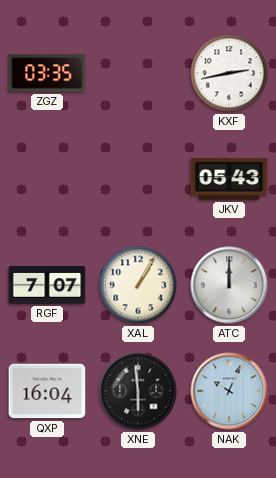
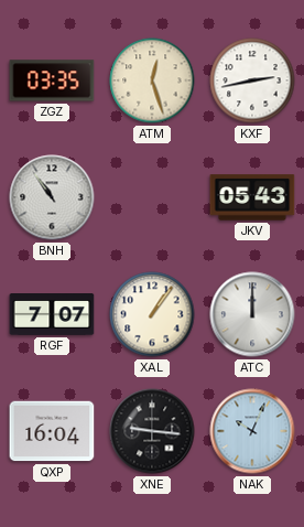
ATM: none -> 12:27
BNH: none -> 10:54
XAL: 1:05 -> 1:06
XNE: 5:59 -> 9:16
